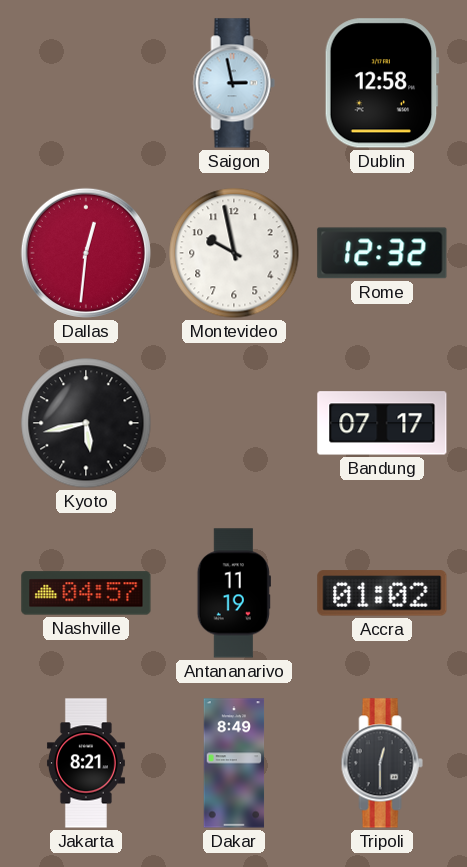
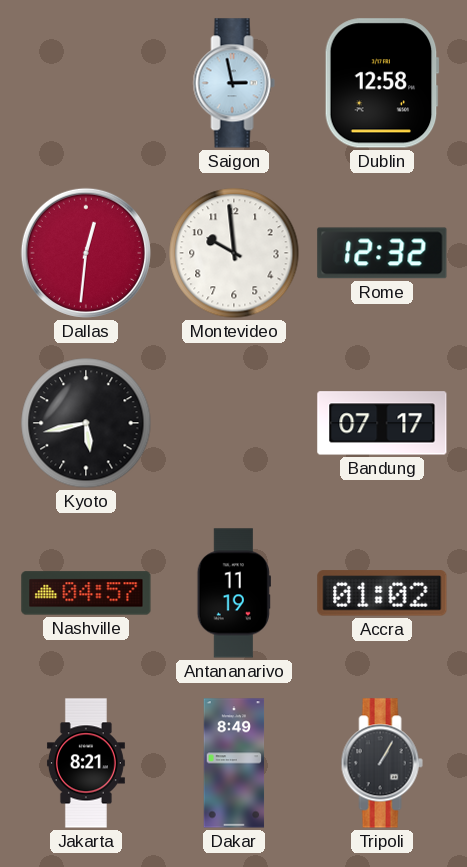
Montevideo: 9:58 -> 9:59
Tripoli: 12:30 -> 1:05
